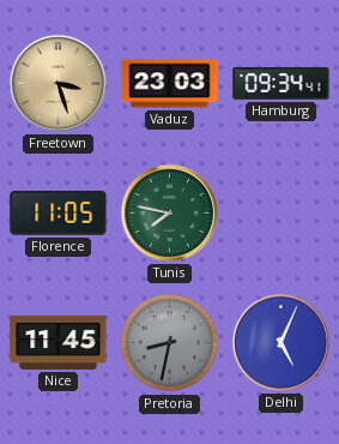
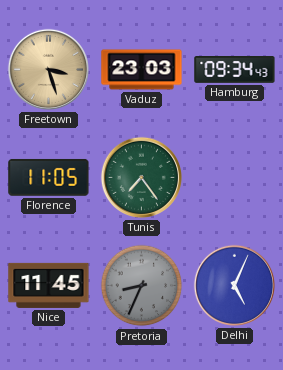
Hamburg: 09:34:41 -> 09:34:43
Tunis: 7:47 -> 7:24
Pretoria: 8:32 -> 8:34
